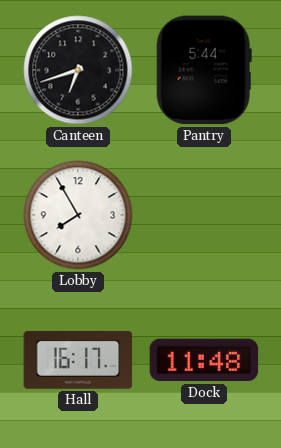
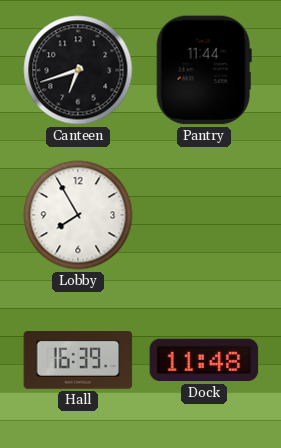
Pantry: 5:44 -> 11:44
Hall: 16:17 -> 16:39
